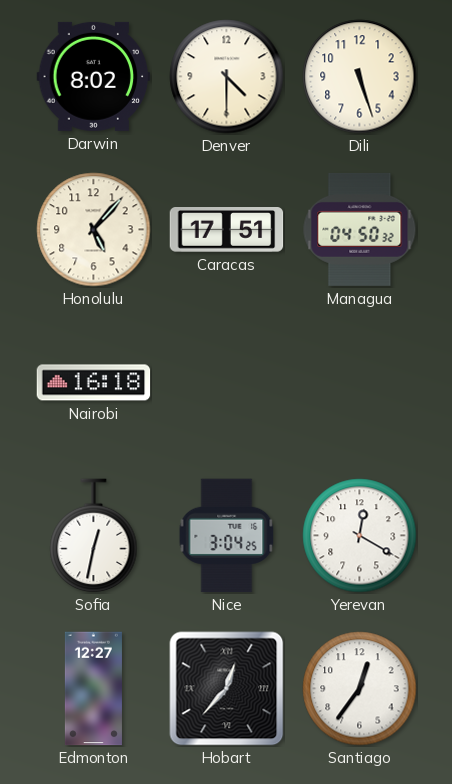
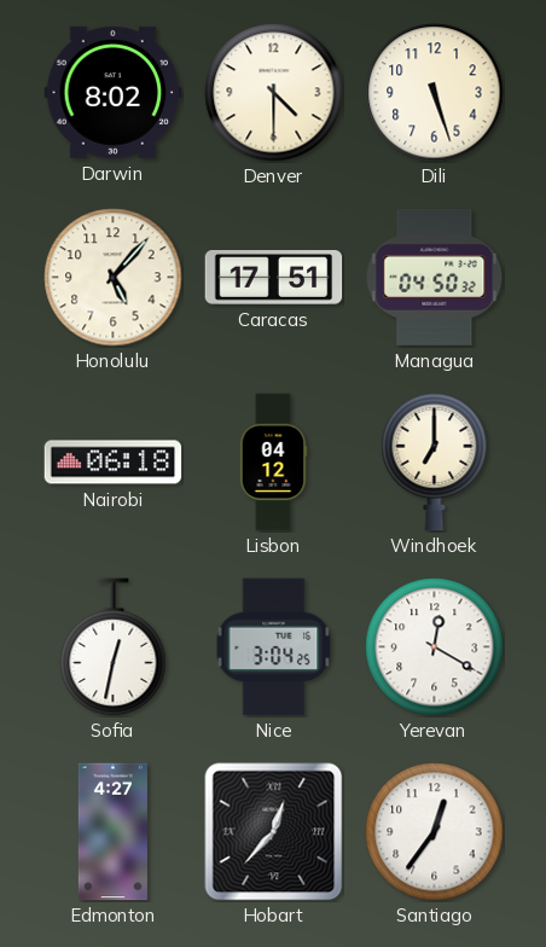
Nairobi: 16:18 -> 06:18
Lisbon: none -> 04:12
Windhoek: none -> 7:00
Edmonton: 12:27 -> 4:27
